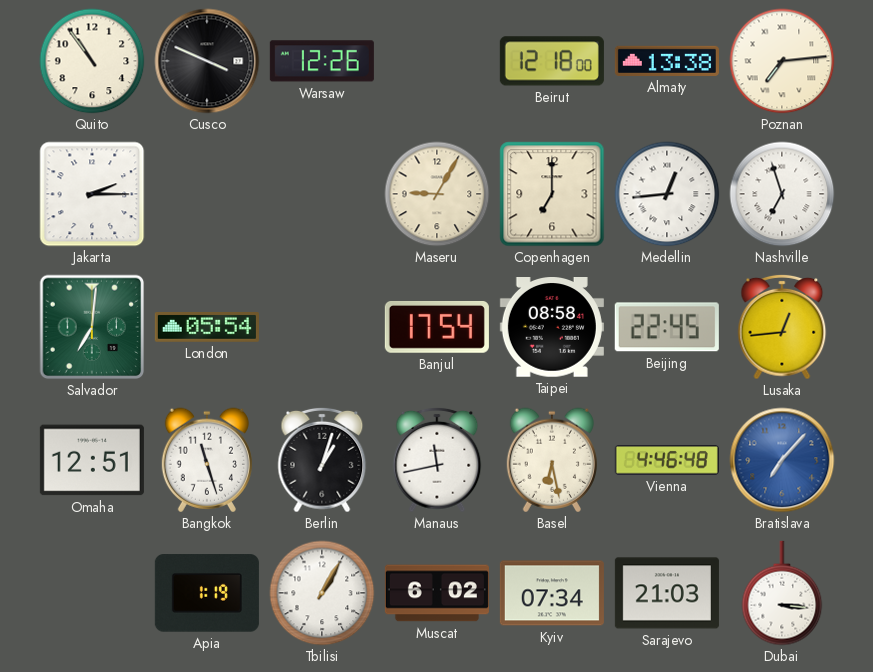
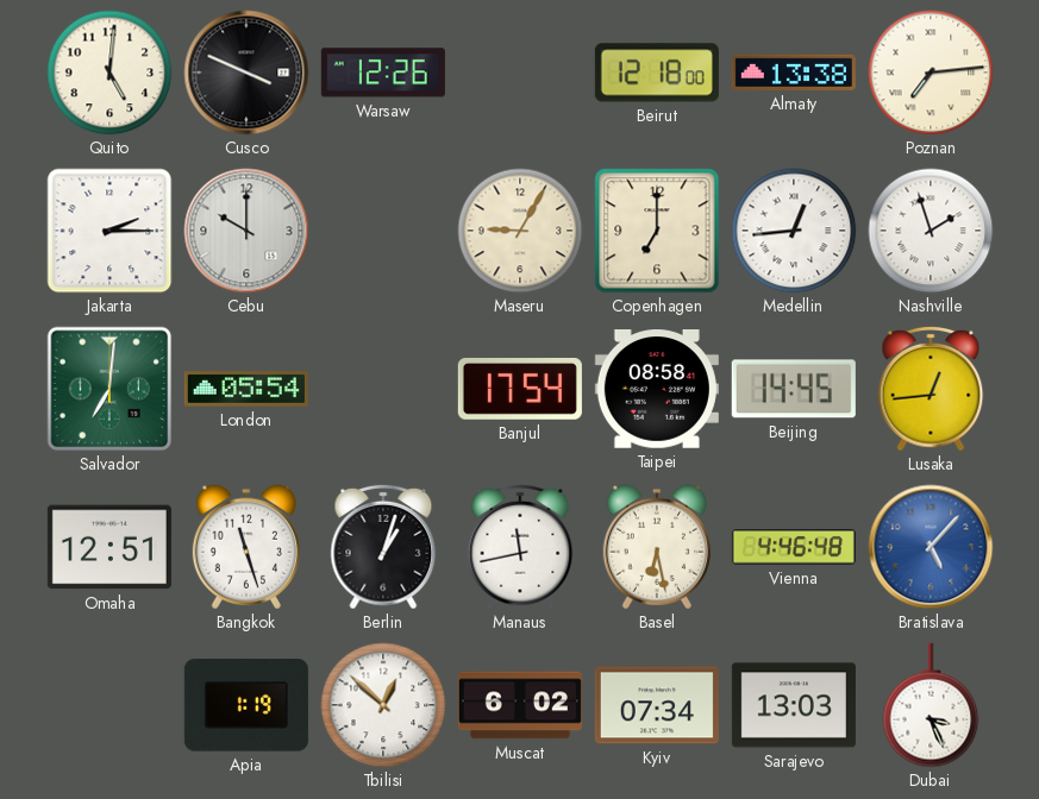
Quito: 10:54 -> 5:01
Cebu: none -> 10:00
Nashville: 6:57 -> 1:57
Beijing: 22:45 -> 14:45
Bratislava: 7:07 -> 5:07
Tbilisi: 1:05 -> 12:52
Sarajevo: 21:03 -> 13:03
Dubai: 3:16 -> 3:26
